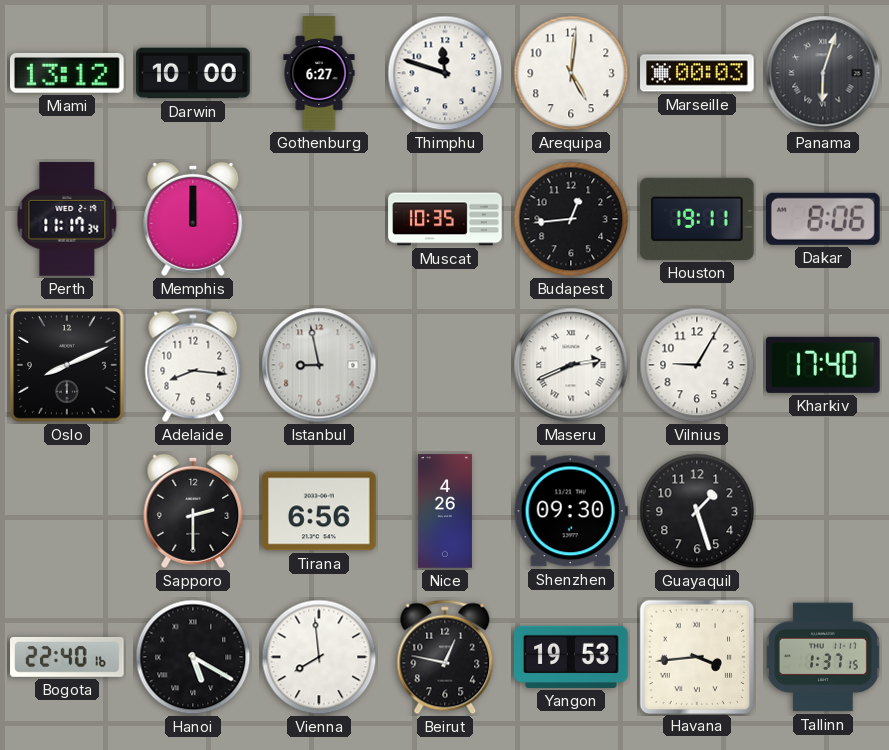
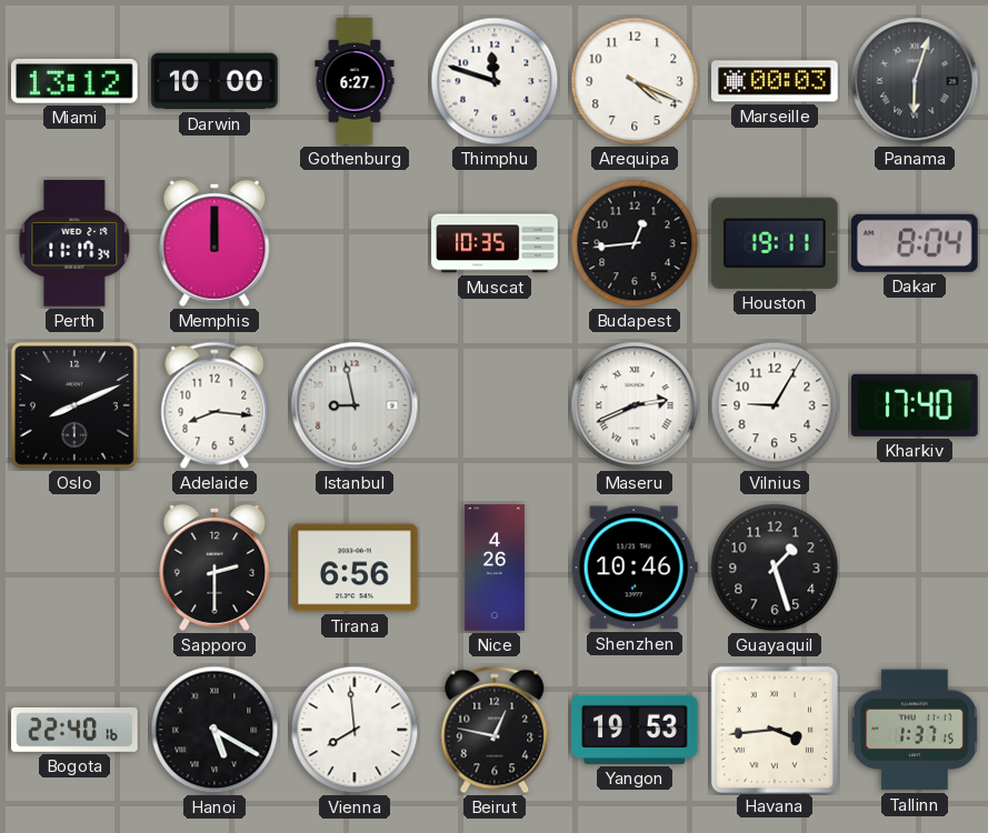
Arequipa: 5:01 -> 4:19
Dakar: 8:06 -> 8:04
Shenzhen: 09:30 -> 10:46
